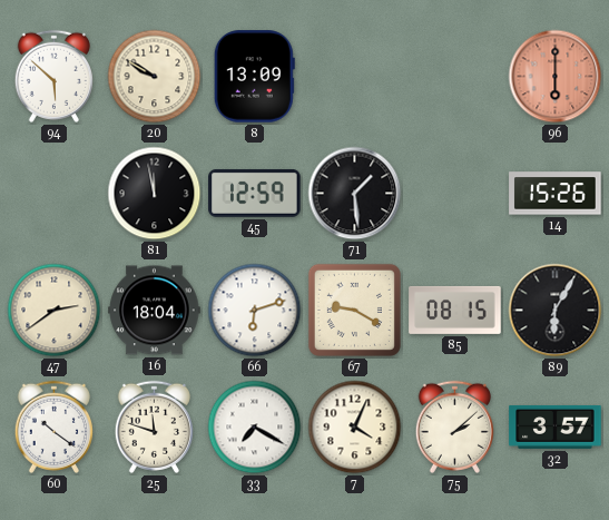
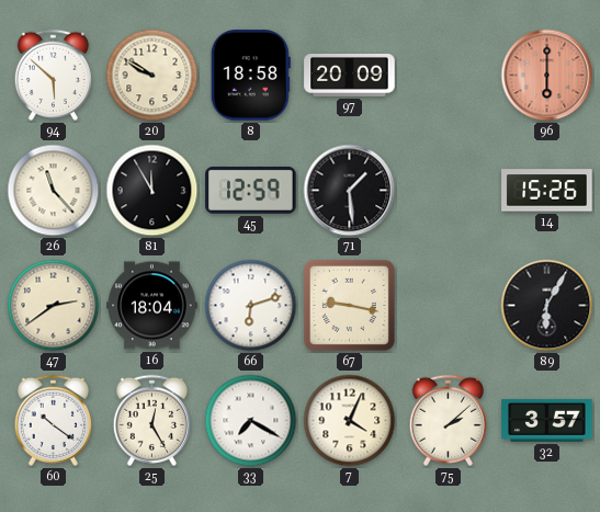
8: 13:09 -> 18:58
97: none -> 20:09
26: none -> 11:23
81: 11:58 -> 11:55
67: 9:20 -> 9:17
85: 08:15 -> none
25: 11:48 -> 12:25
